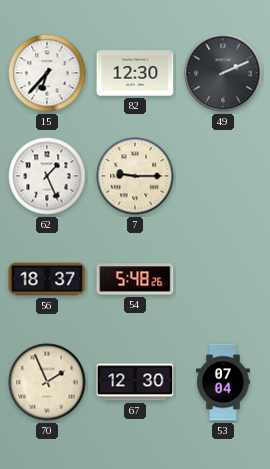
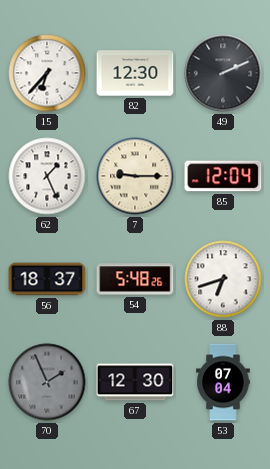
85: none -> 12:04
88: none -> 6:42
70 dial: cream -> grey
